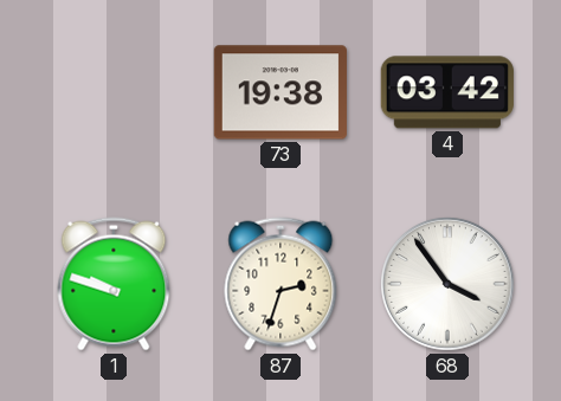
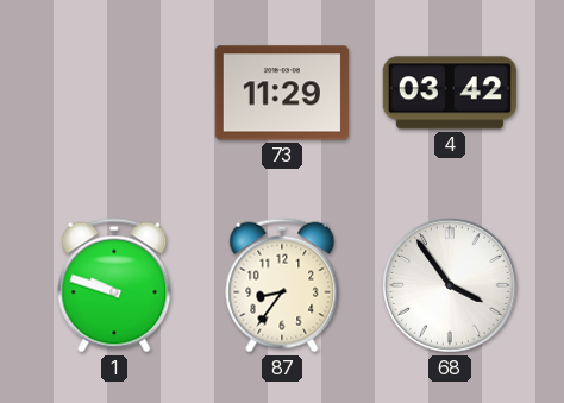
73: 19:38 -> 11:29
87: 2:33 -> 8:36
